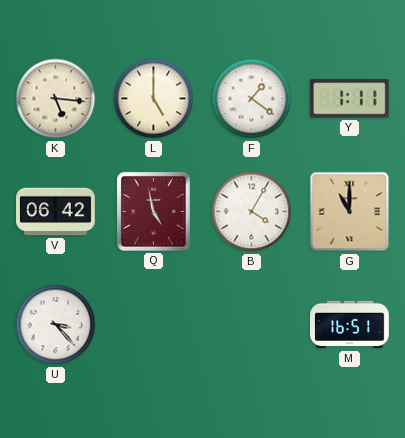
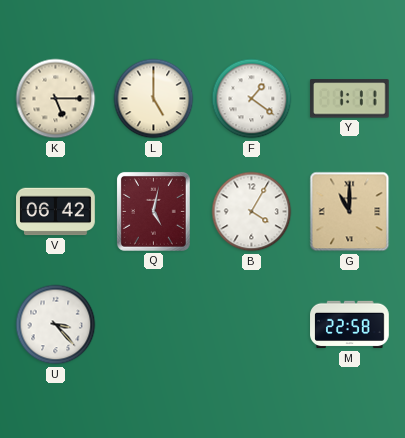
K: 5:16 -> 5:15
Q: 4:58 -> 5:02
M: 16:51 -> 22:58
